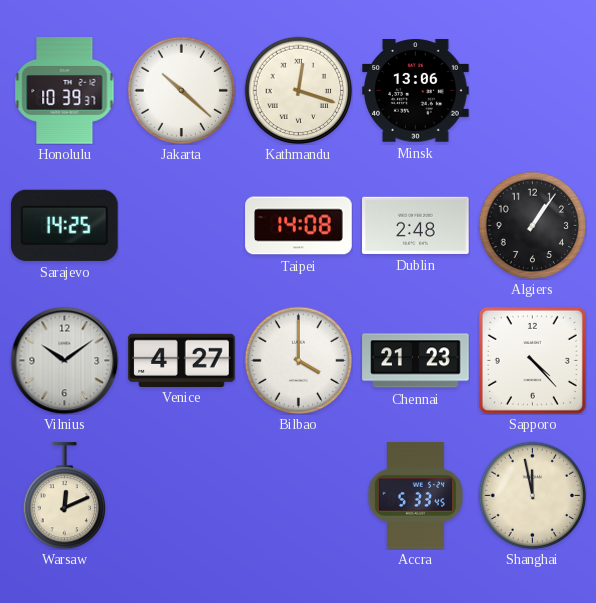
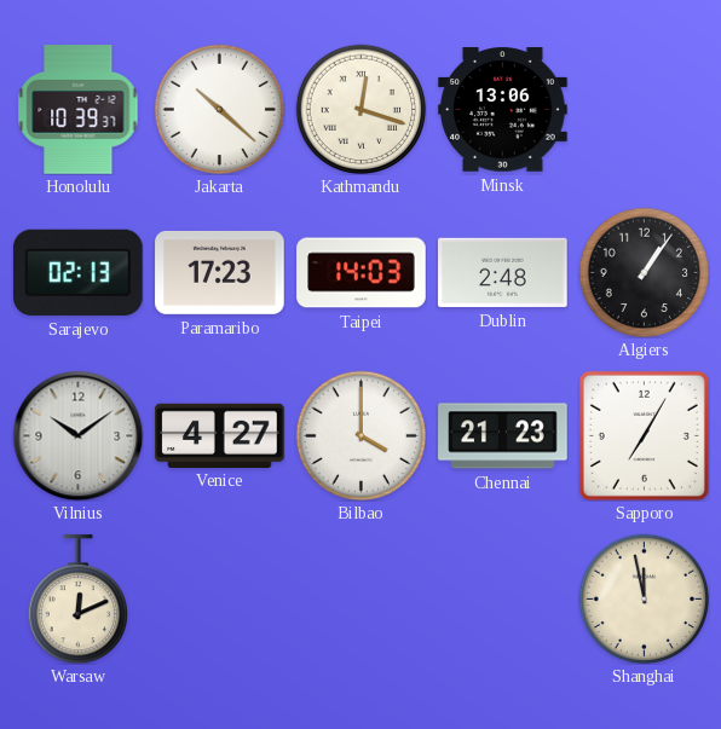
Sarajevo: 14:25 -> 02:13
Paramaribo: none -> 17:23
Taipei: 14:08 -> 14:03
Sapporo: 4:23 -> 7:05
Accra: 5:33 -> none
